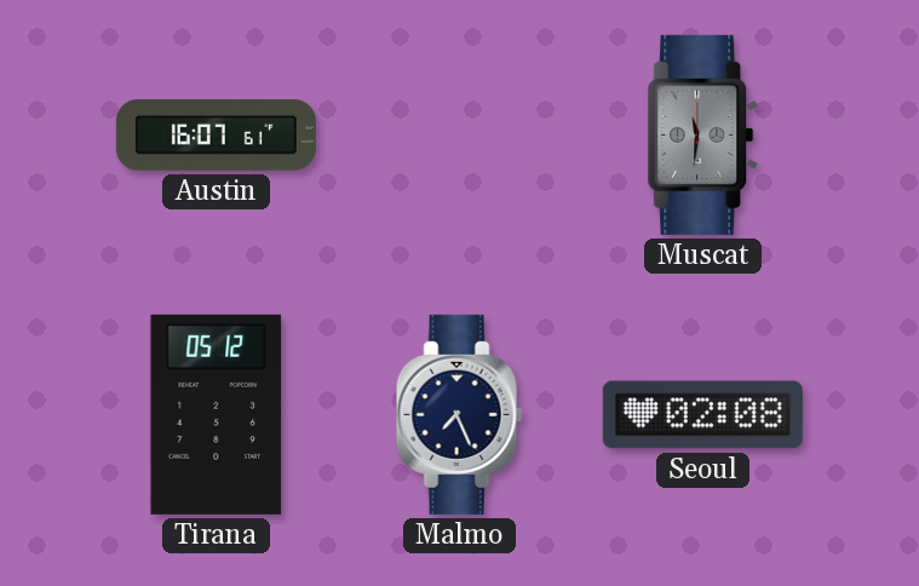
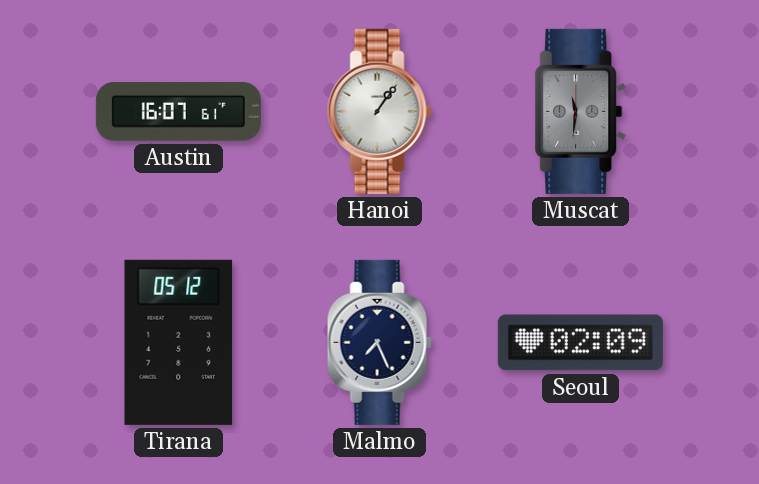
Hanoi: none -> 1:06
Seoul: 02:08 -> 02:09
